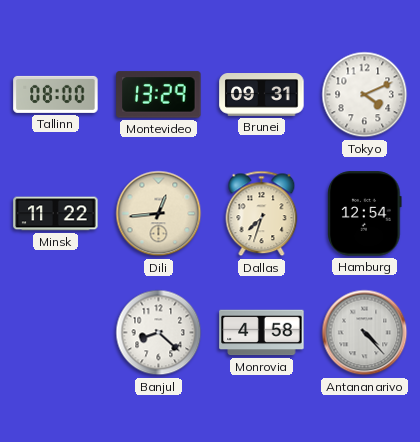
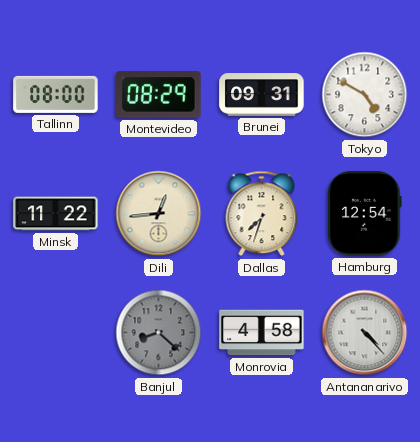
Montevideo: 13:29 -> 08:29
Tokyo: 4:11 -> 4:50
Banjul dial: white -> grey
